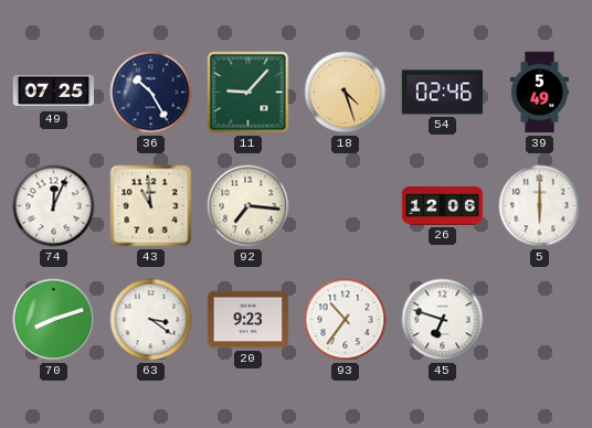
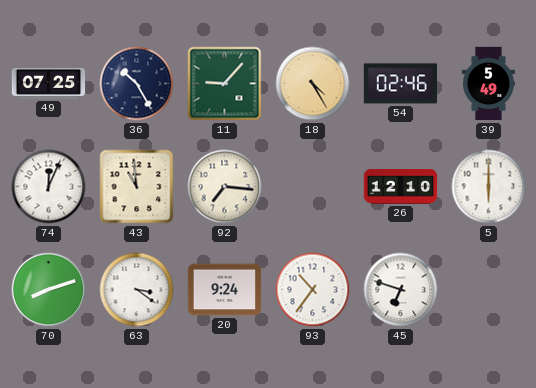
18: 4:27 -> 4:25
26: 12:06 -> 12:10
20: 9:23 -> 9:24
